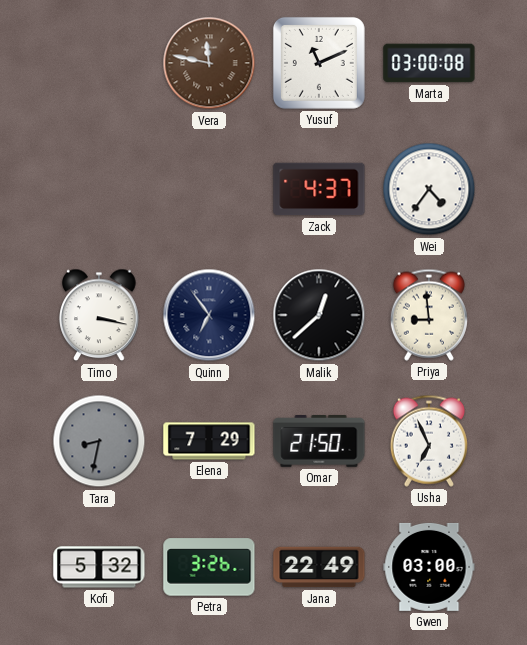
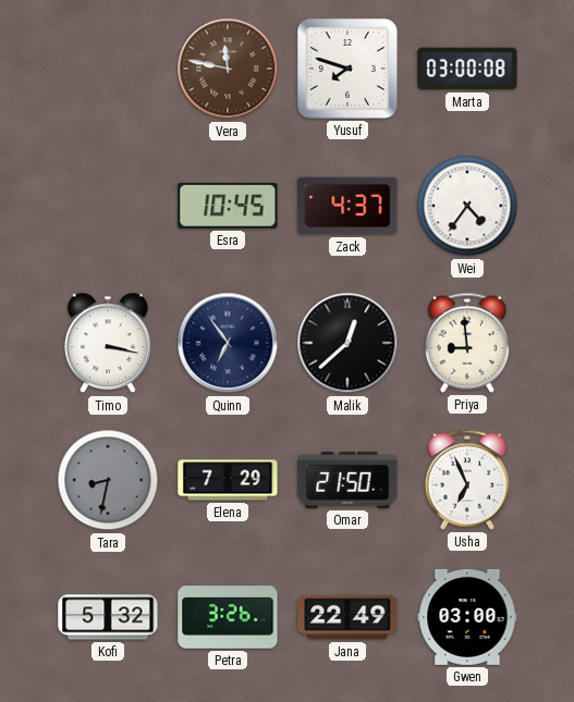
Yusuf: 11:11 -> 7:48
Esra: none -> 10:45
